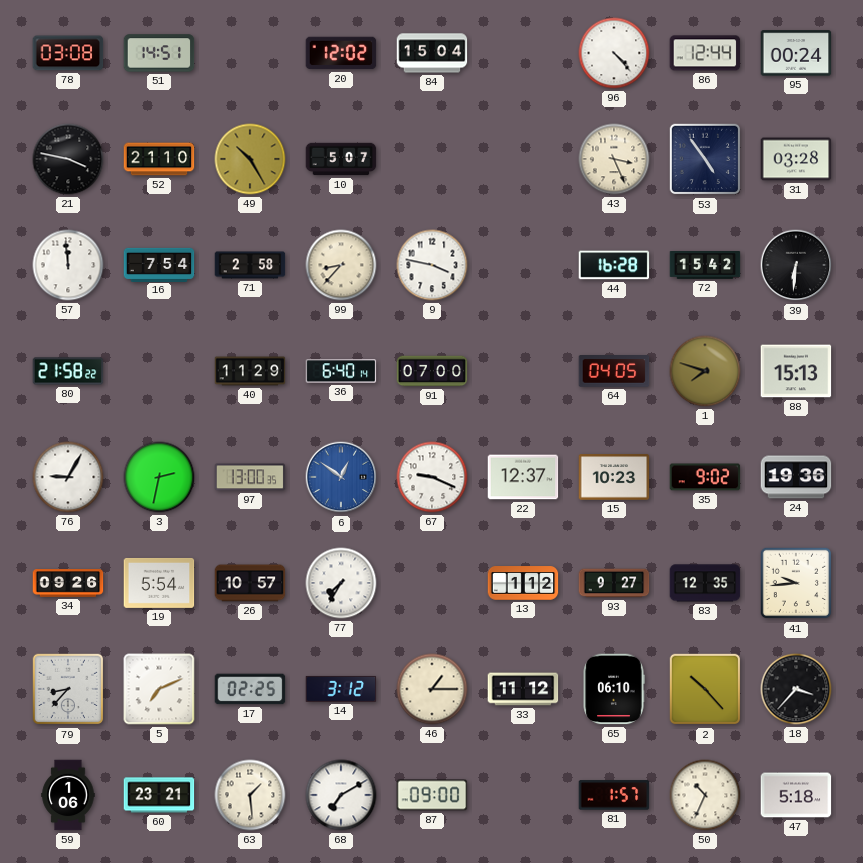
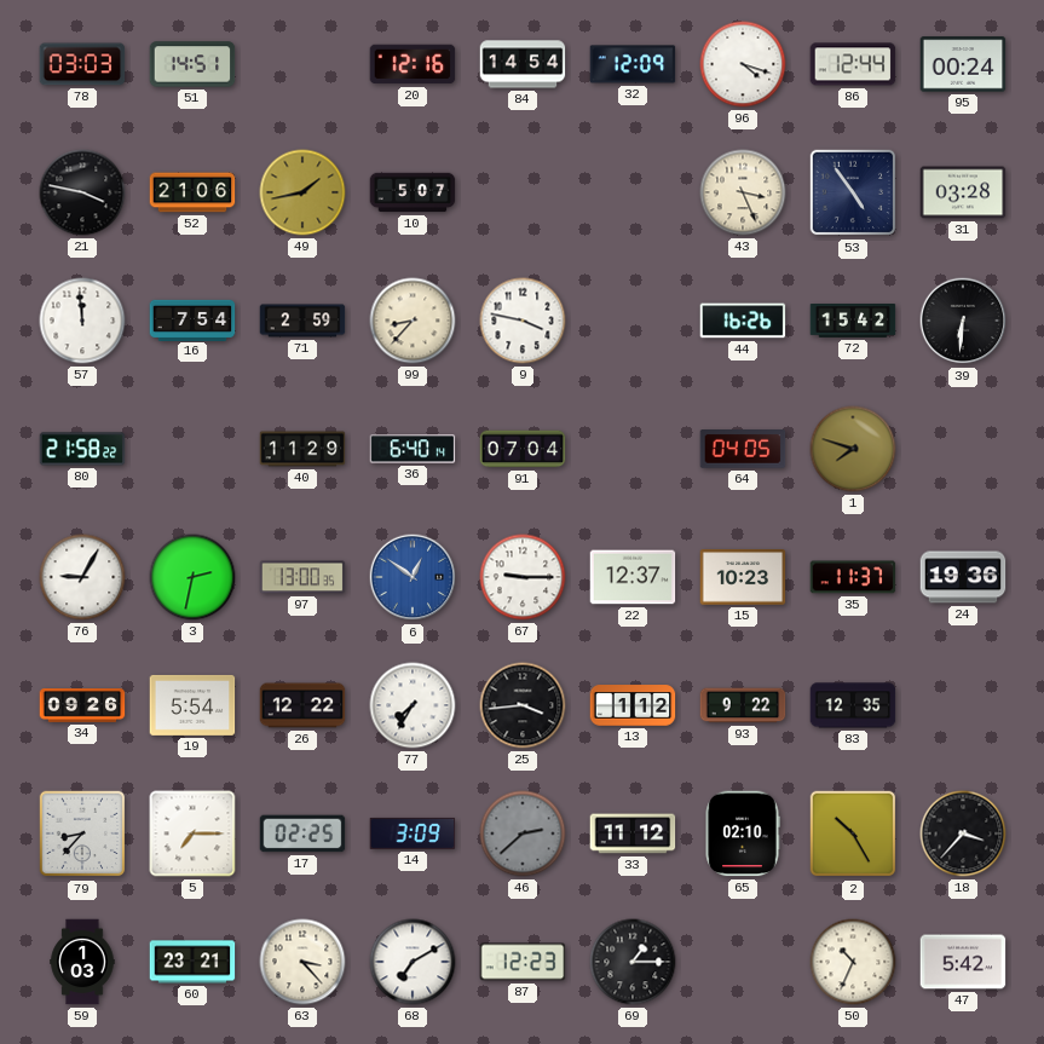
78: 03:08 -> 03:03
20: 12:02 -> 12:16
84: 15:04 -> 14:54
32: none -> 12:09
96: 4:23 -> 4:18
52: 21:10 -> 21:06
49: 10:25 -> 1:43
71: 2:58 -> 2:59
44: 16:28 -> 16:26
91: 07:00 -> 07:04
88: 15:13 -> none
67: 9:19 -> 9:15
35: 9:02 -> 11:37
26: 10:57 -> 12:22
25: none -> 3:44
93: 9:27 -> 9:22
41: 9:44 -> none
5: 7:11 -> 7:15
14: 3:12 -> 3:09
46: 1:15 -> 2:38
46 dial: cream -> grey
65: 06:10 -> 02:10
2: 10:23 -> 10:25
59: 1:06 -> 1:03
63: 1:29 -> 3:23
87: 09:00 -> 12:23
69: none -> 1:15
81: 1:57 -> none
47: 5:18 -> 5:42
